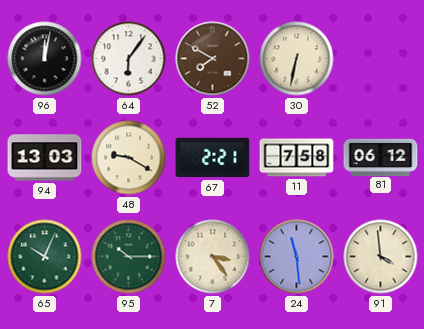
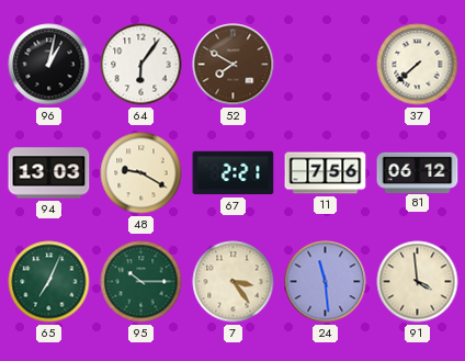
96: 12:02 -> 1:02
30: 6:32 -> none
37: none -> 7:38
11: 7:58 -> 7:56
65: 10:04 -> 7:04
